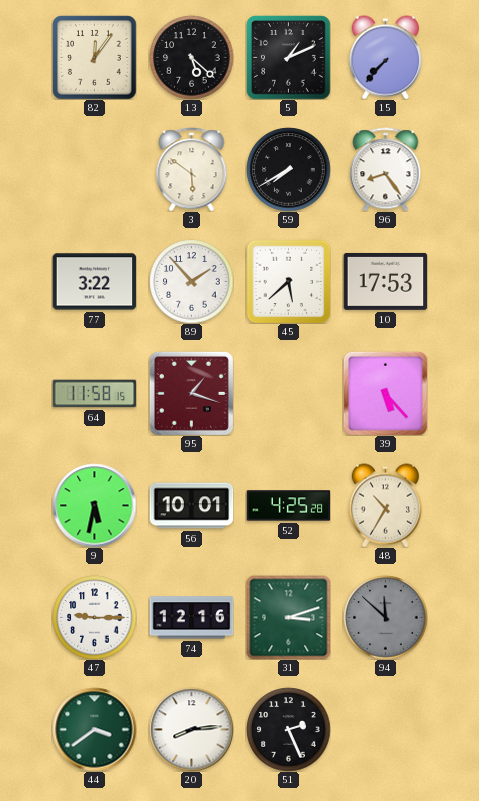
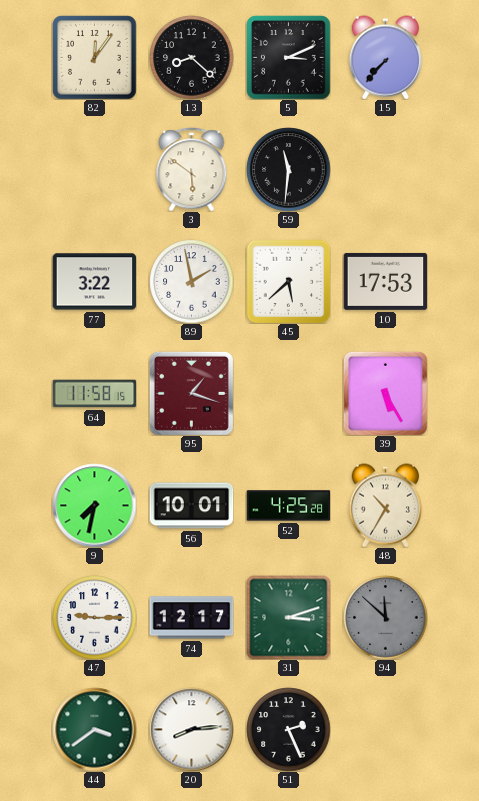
13: 5:22 -> 8:22
5: 1:11 -> 3:11
59: 7:40 -> 11:31
96: 8:24 -> none
89: 1:53 -> 1:58
39: 5:23 -> 5:25
9: 5:32 -> 7:32
74: 12:16 -> 12:17
